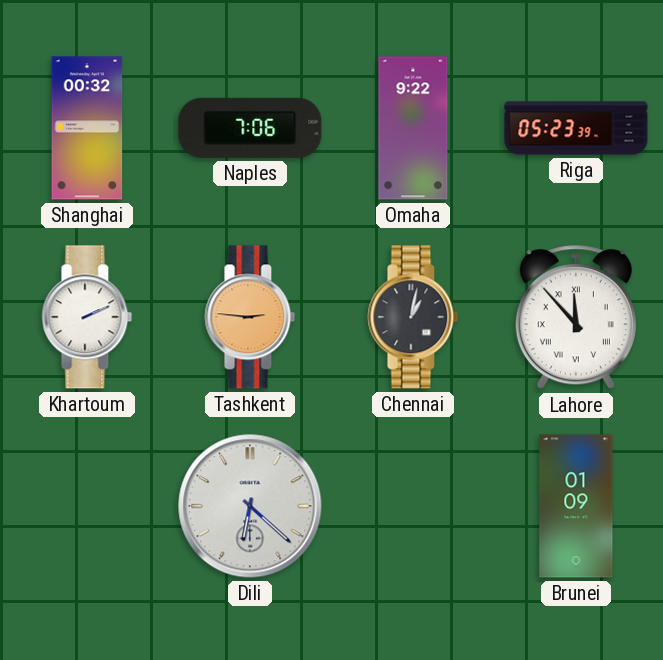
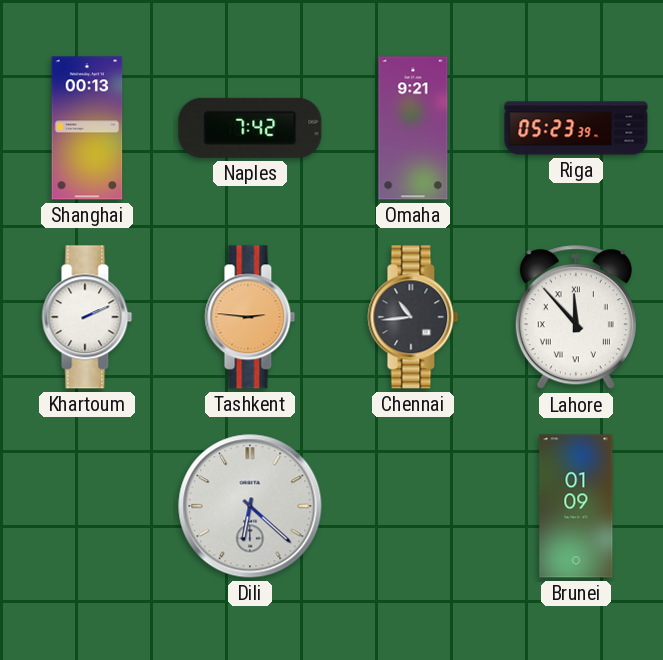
Shanghai: 00:32 -> 00:13
Naples: 7:06 -> 7:42
Omaha: 9:22 -> 9:21
Chennai: 1:02 -> 10:44
